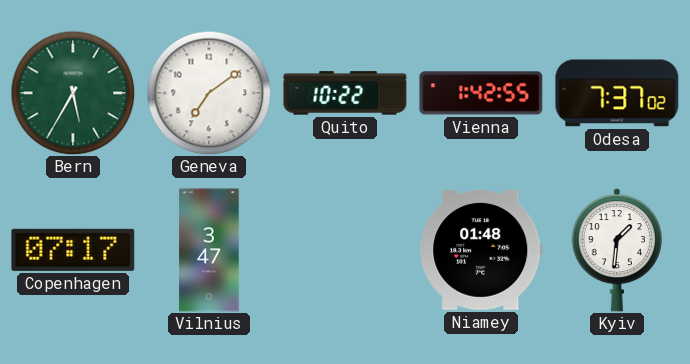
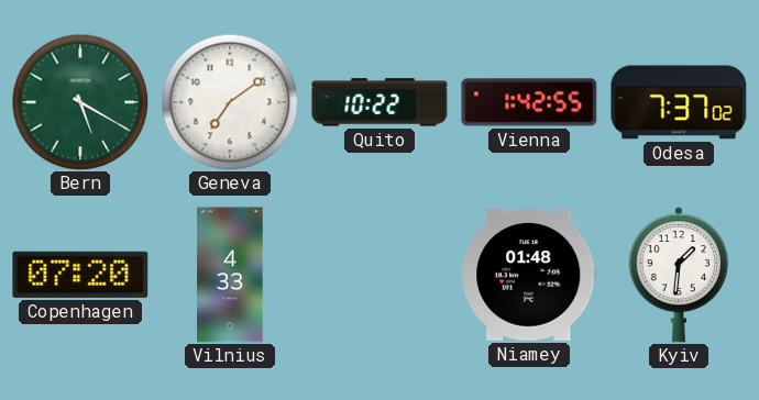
Bern: 5:35 -> 5:20
Copenhagen: 07:17 -> 07:20
Vilnius: 3:47 -> 4:33
